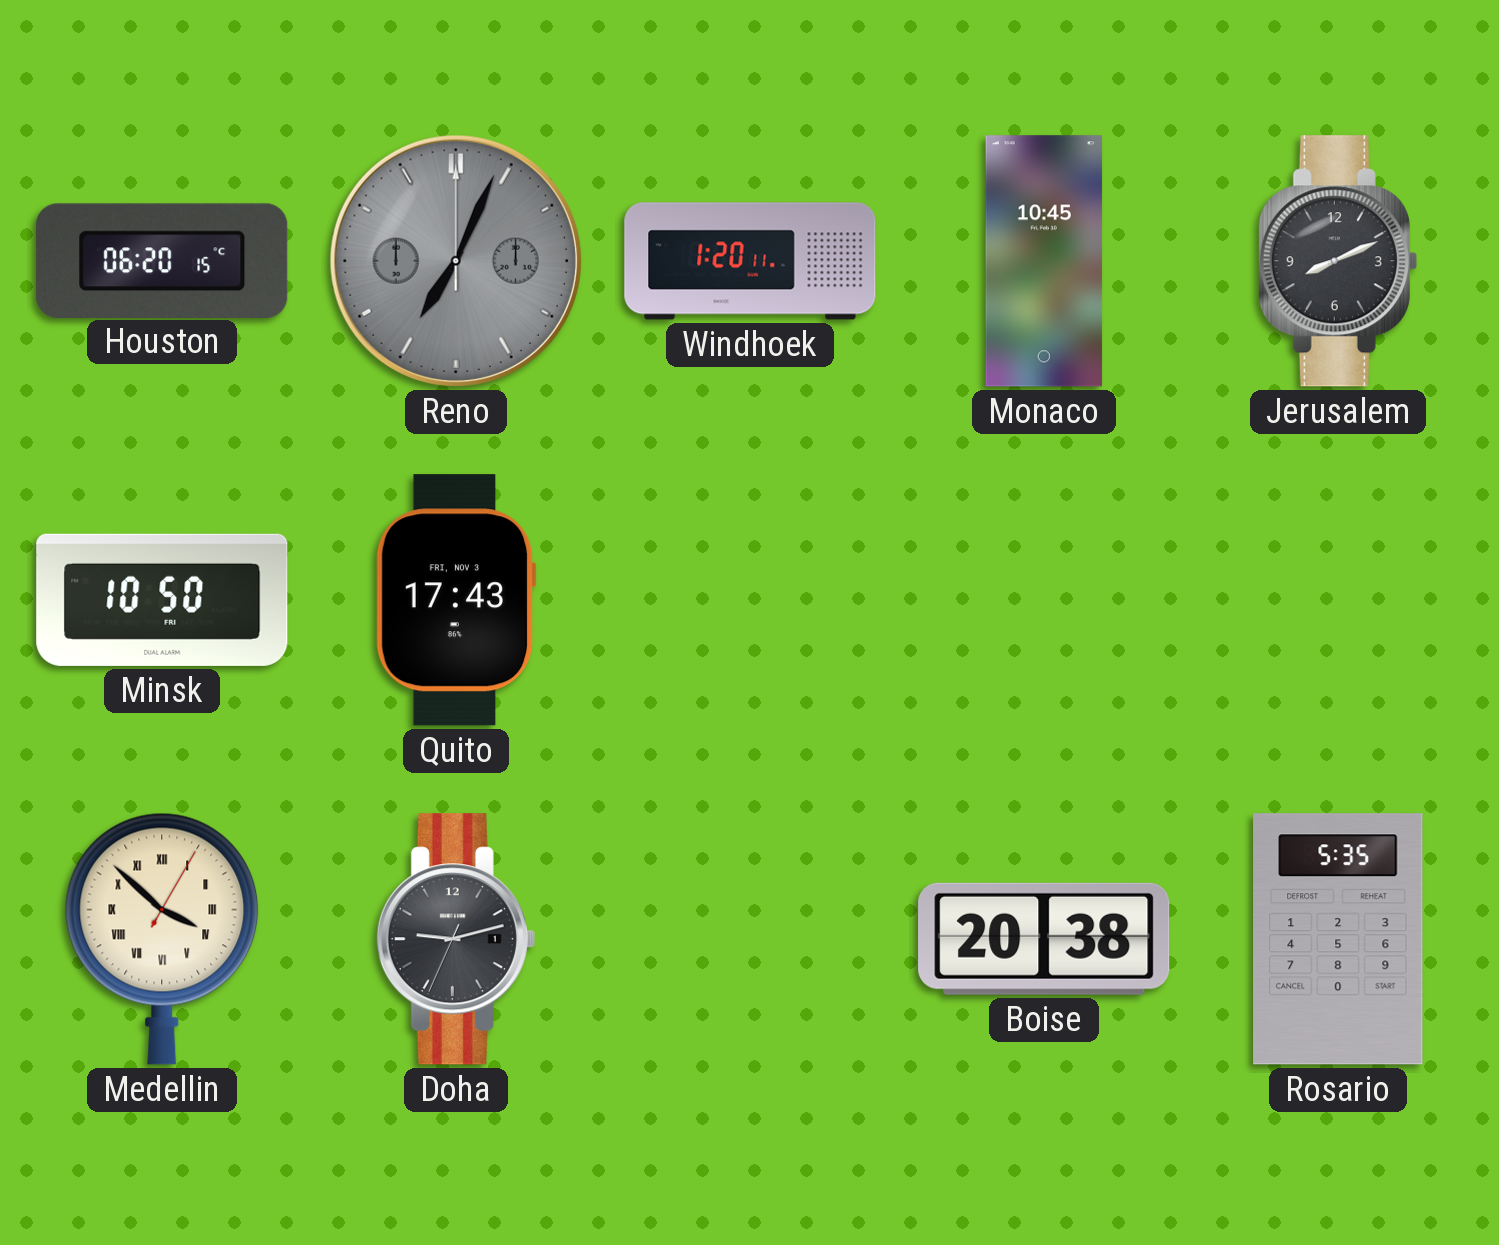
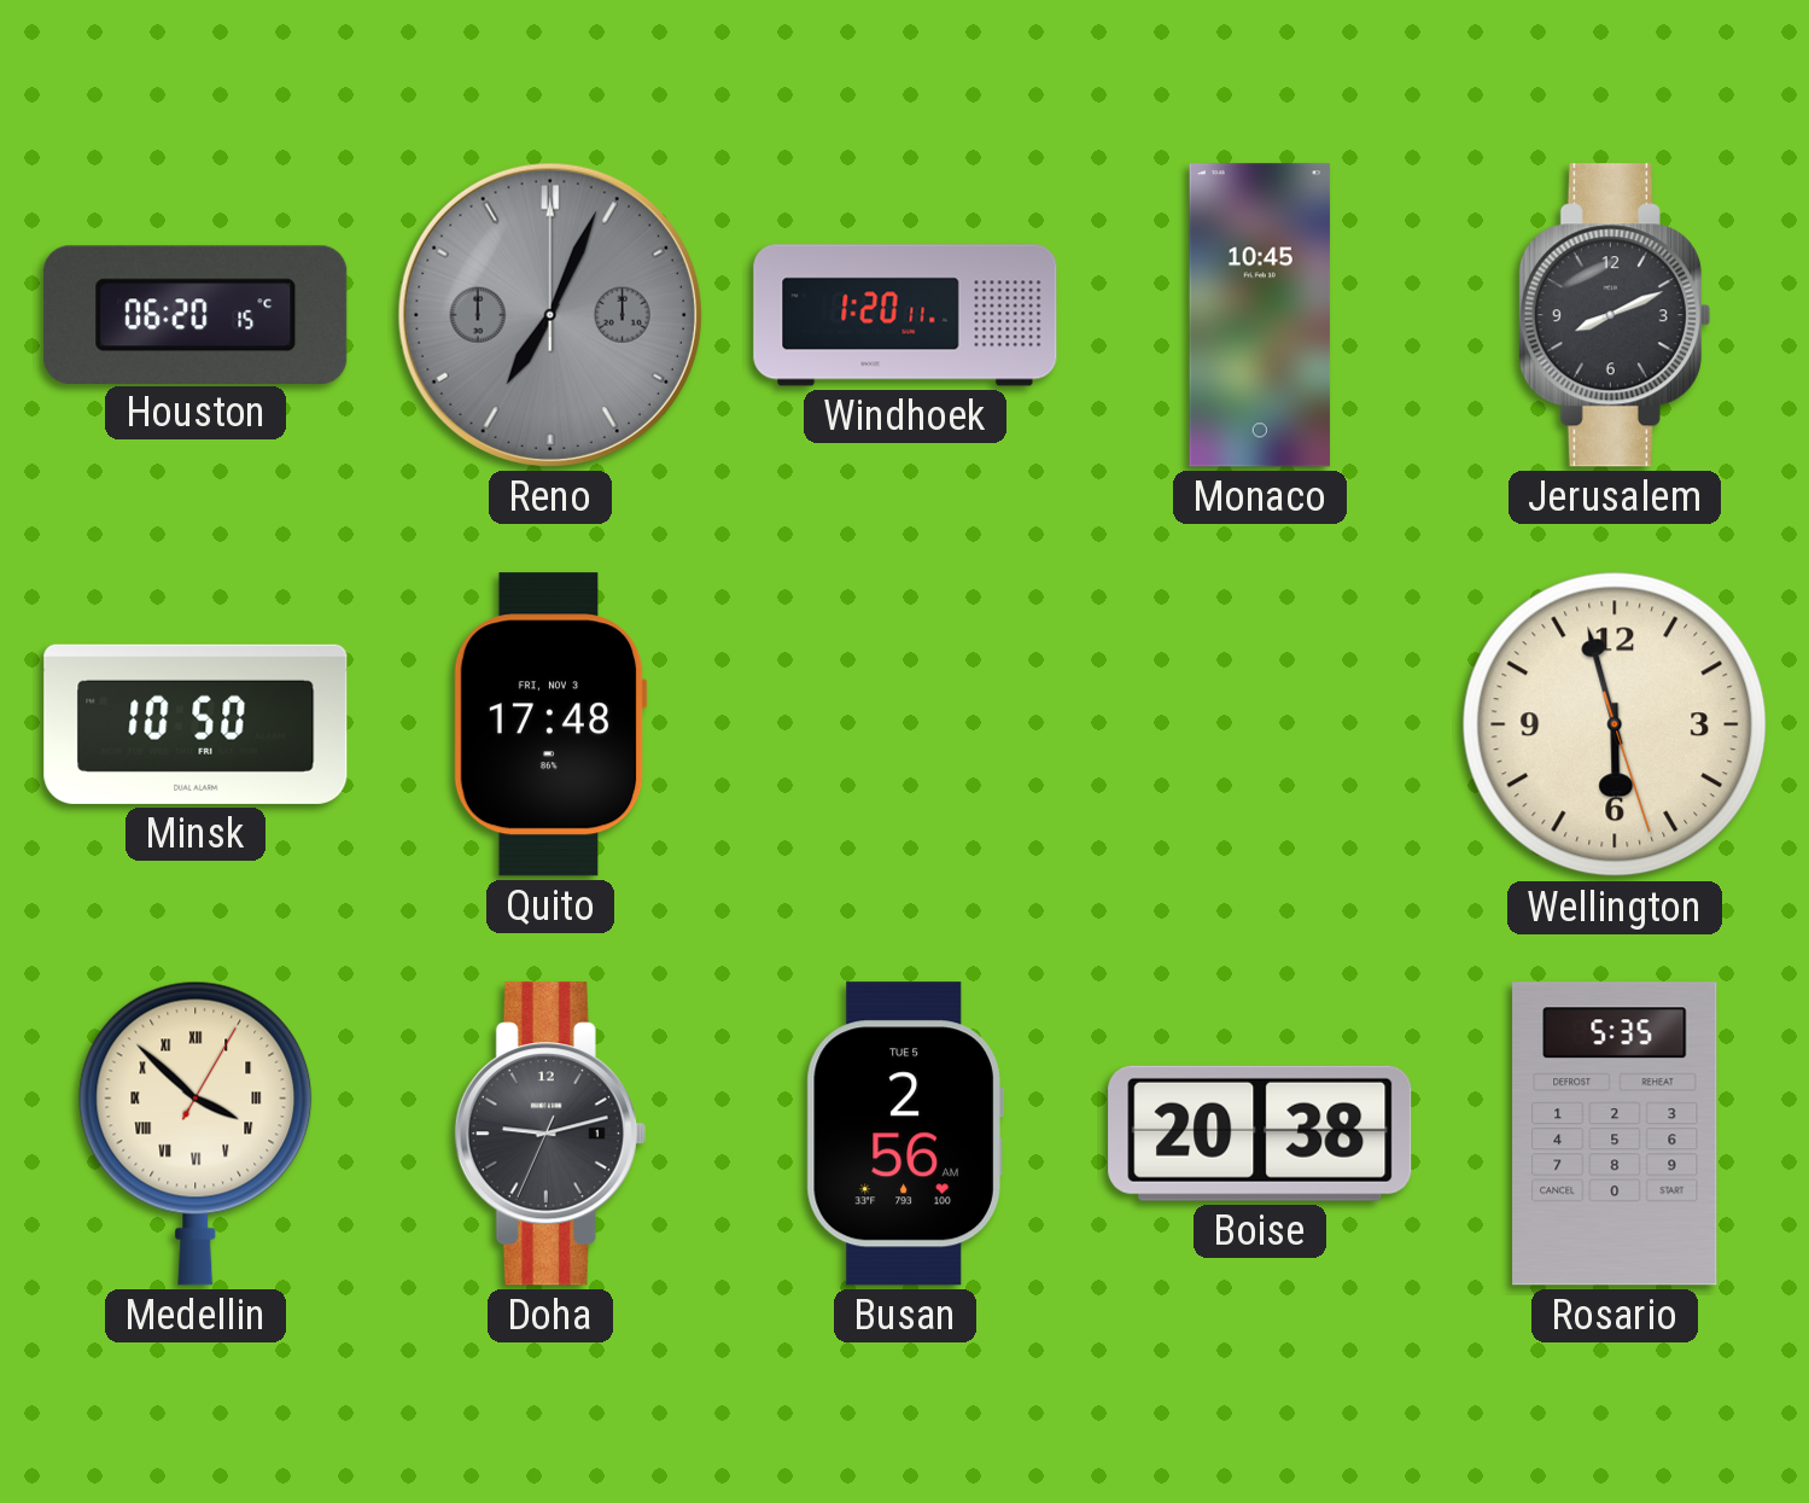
Quito: 17:43 -> 17:48
Wellington: none -> 5:57
Busan: none -> 2:56
